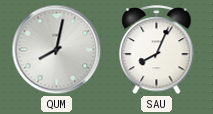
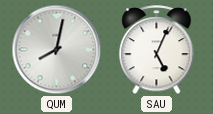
SAU: 8:04 -> 5:04
